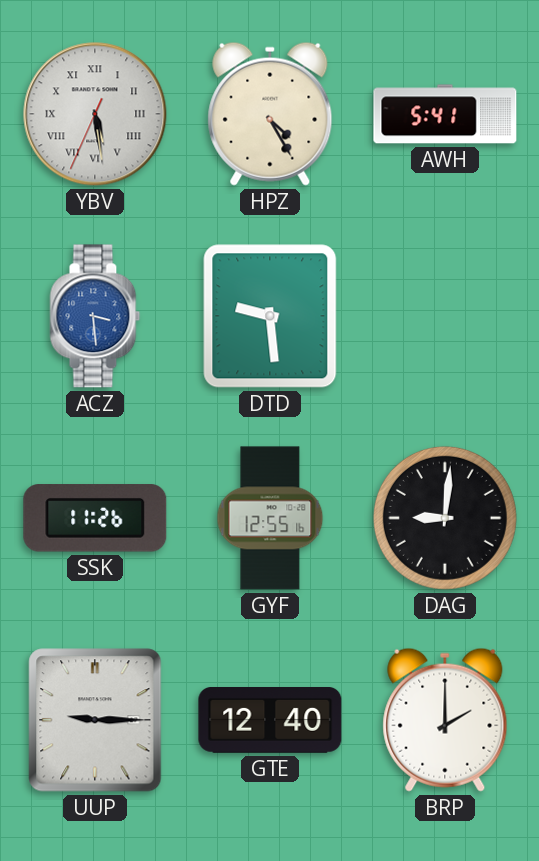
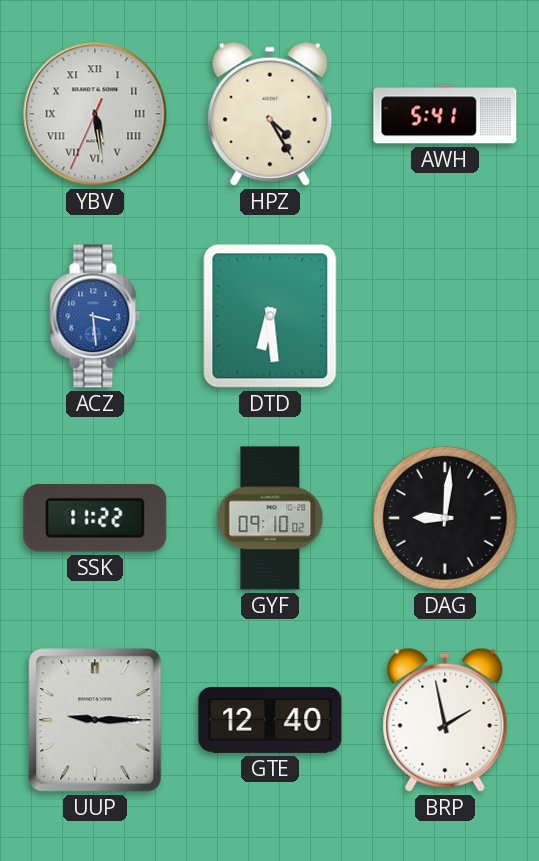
DTD: 9:29 -> 6:29
SSK: 11:26 -> 11:22
GYF: 12:55 -> 09:10
BRP: 2:00 -> 1:58
